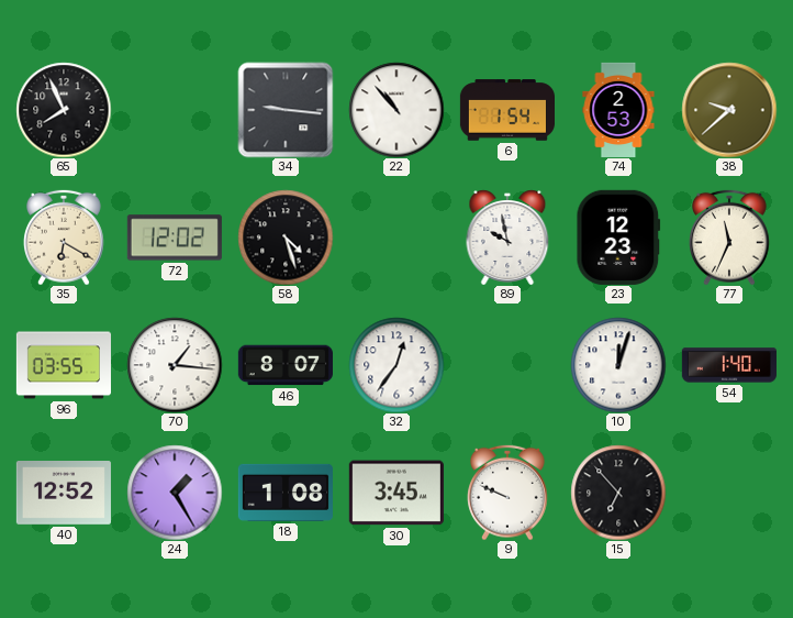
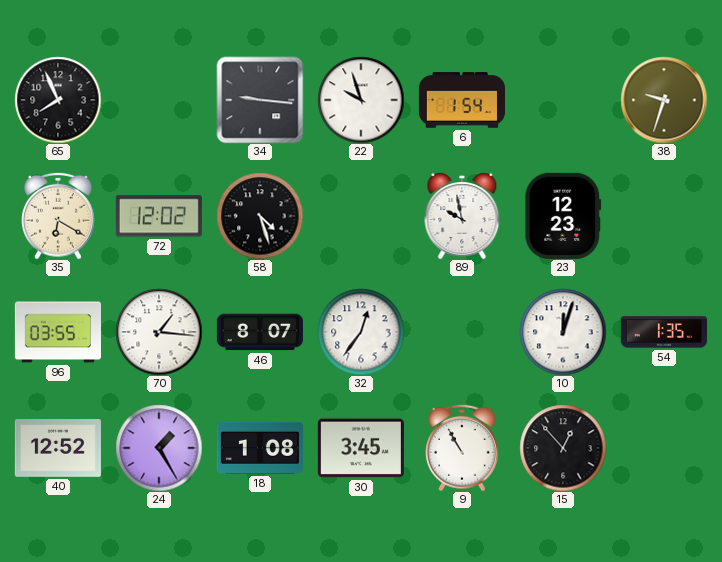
22: 10:53 -> 9:57
74: 2:53 -> none
38: 9:38 -> 9:33
77: 11:34 -> none
54: 1:40 -> 1:35
9: 9:49 -> 10:55
15: 6:53 -> 12:53
